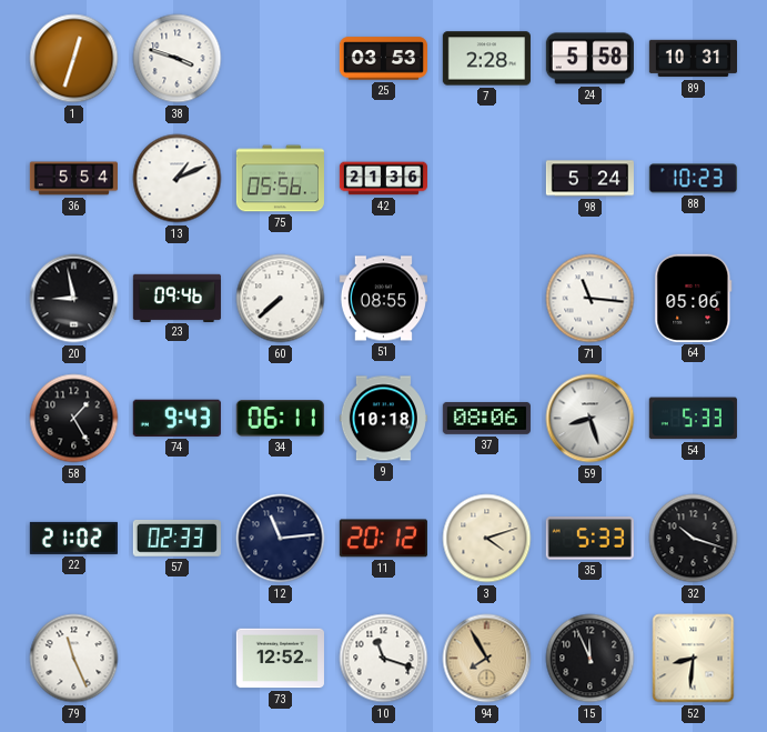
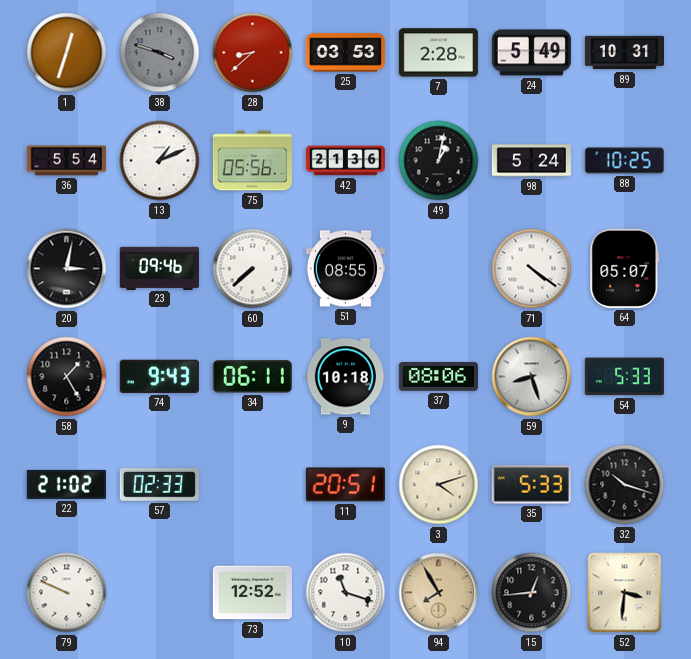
38 dial: white -> grey
28: none -> 8:38
24: 5:58 -> 5:49
49: none -> 1:02
88: 10:23 -> 10:25
20: 8:58 -> 3:02
71: 11:16 -> 4:21
64: 05:06 -> 05:07
12: 11:14 -> none
11: 20:12 -> 20:51
79: 11:26 -> 9:49
15: 11:56 -> 12:44
52: 8:31 -> 3:31
